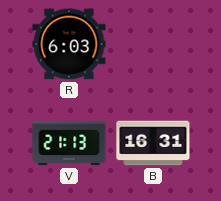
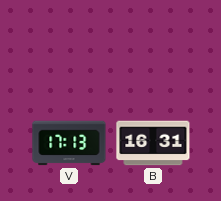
R: 6:03 -> none
V: 21:13 -> 17:13
